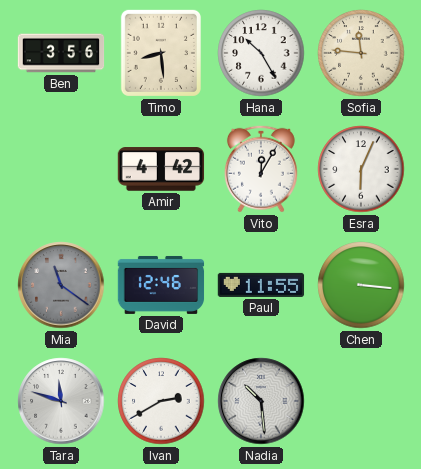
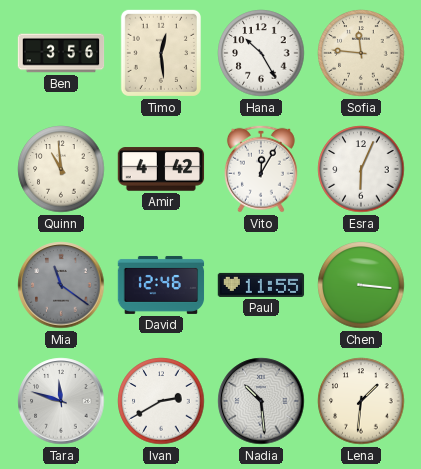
Timo: 8:29 -> 12:29
Quinn: none -> 10:59
Lena: none -> 1:31
